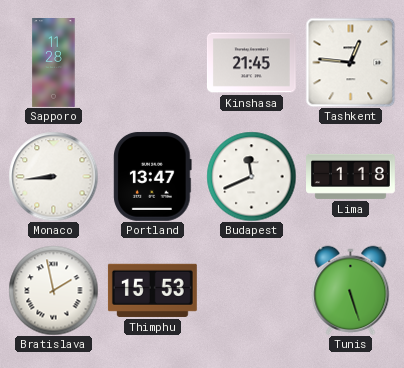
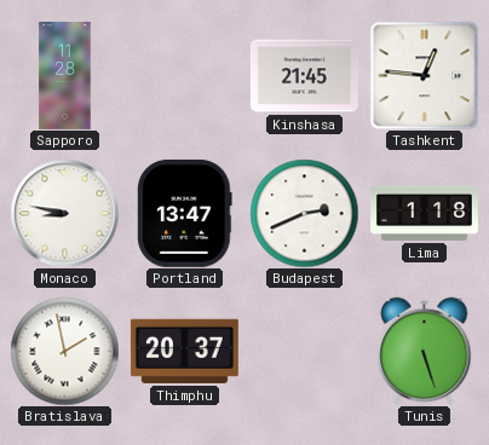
Monaco: 8:44 -> 8:47
Budapest: 11:41 -> 2:41
Thimphu: 15:53 -> 20:37
